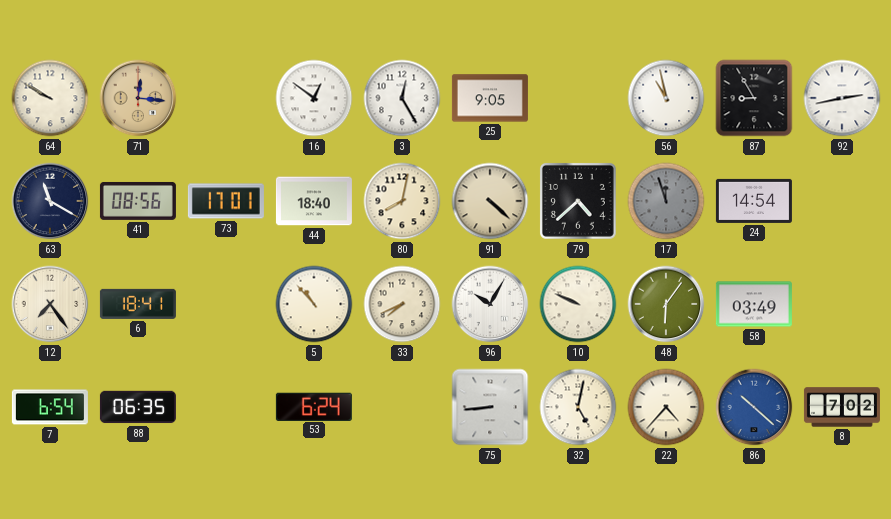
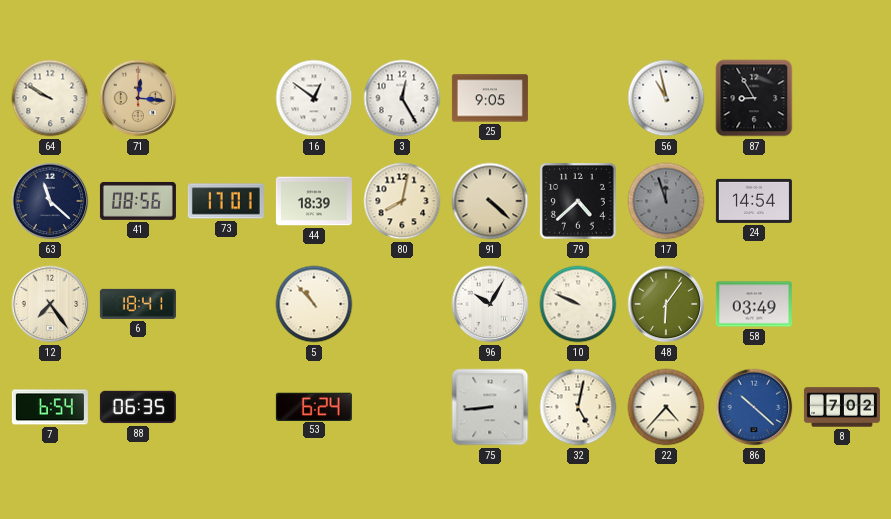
92: 2:43 -> none
63: 11:20 -> 11:22
44: 18:40 -> 18:39
33: 7:41 -> none
